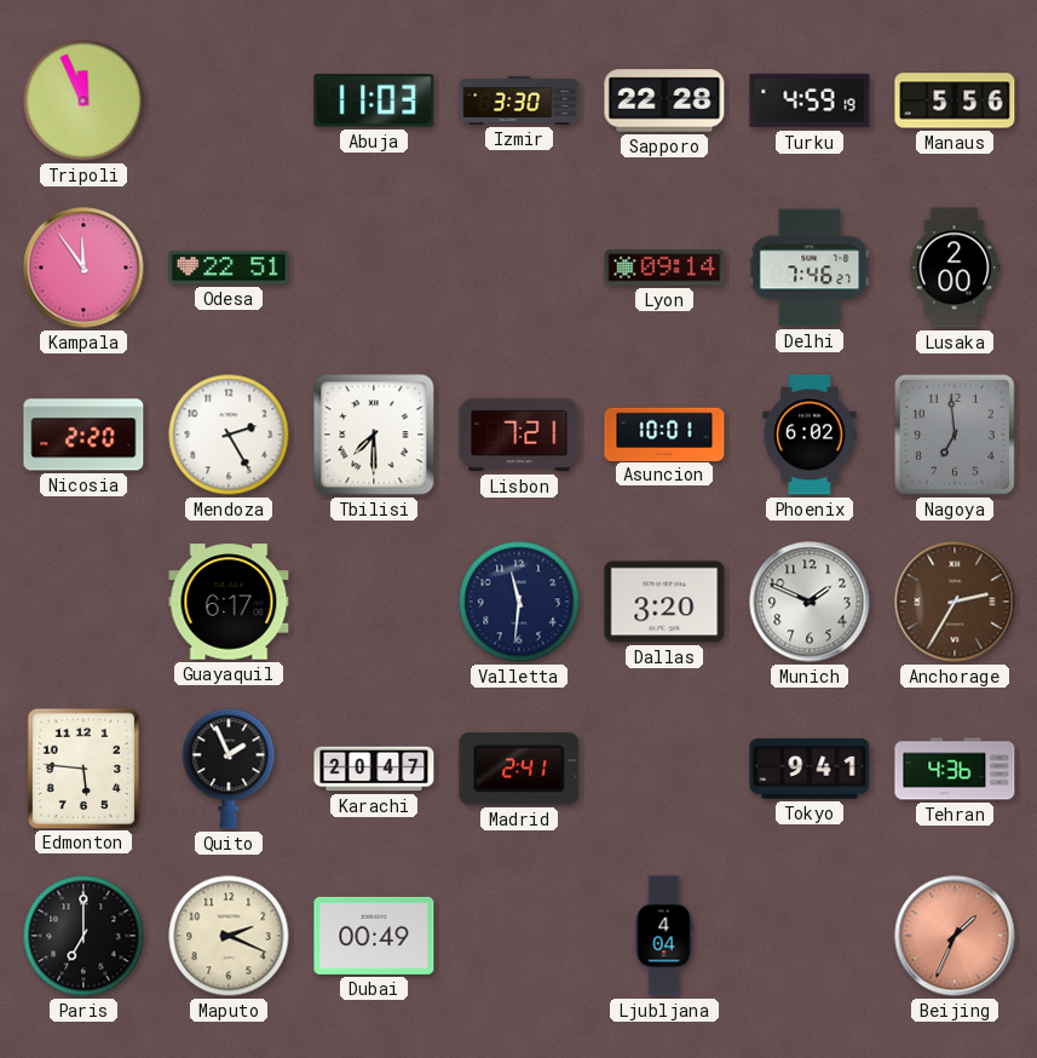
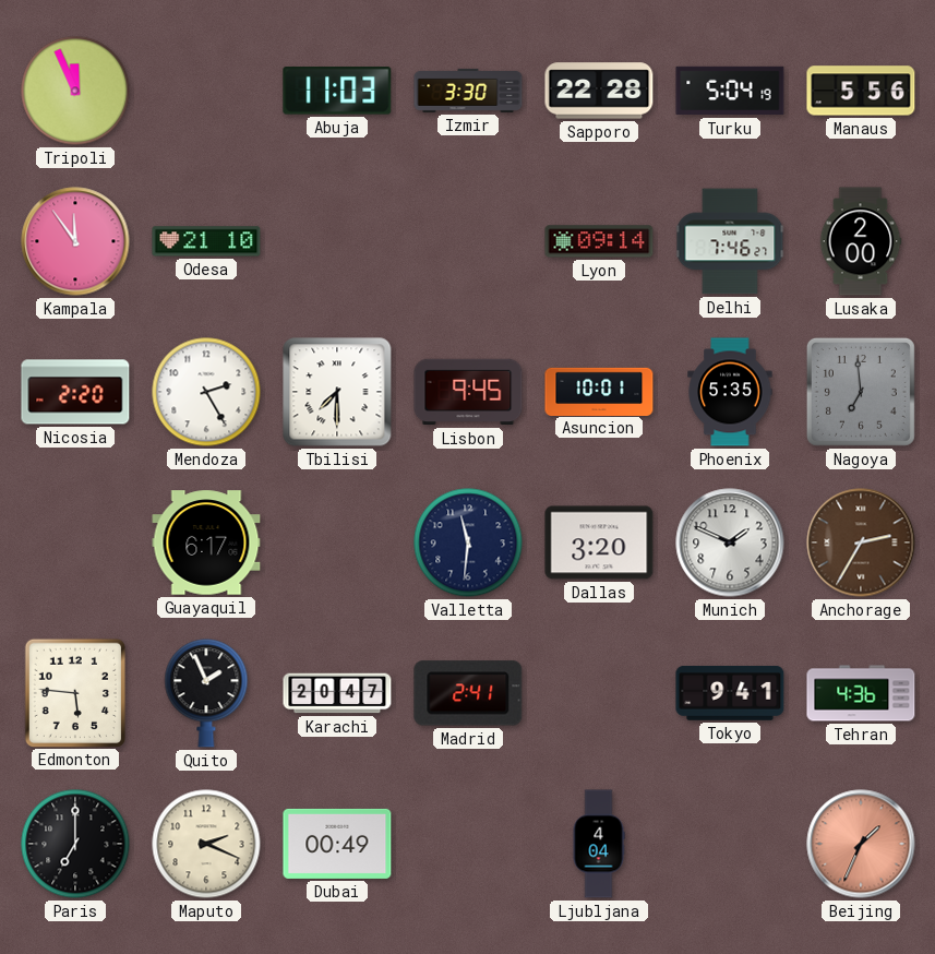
Turku: 4:59 -> 5:04
Odesa: 22:51 -> 21:10
Lisbon: 7:21 -> 9:45
Phoenix: 6:02 -> 5:35
